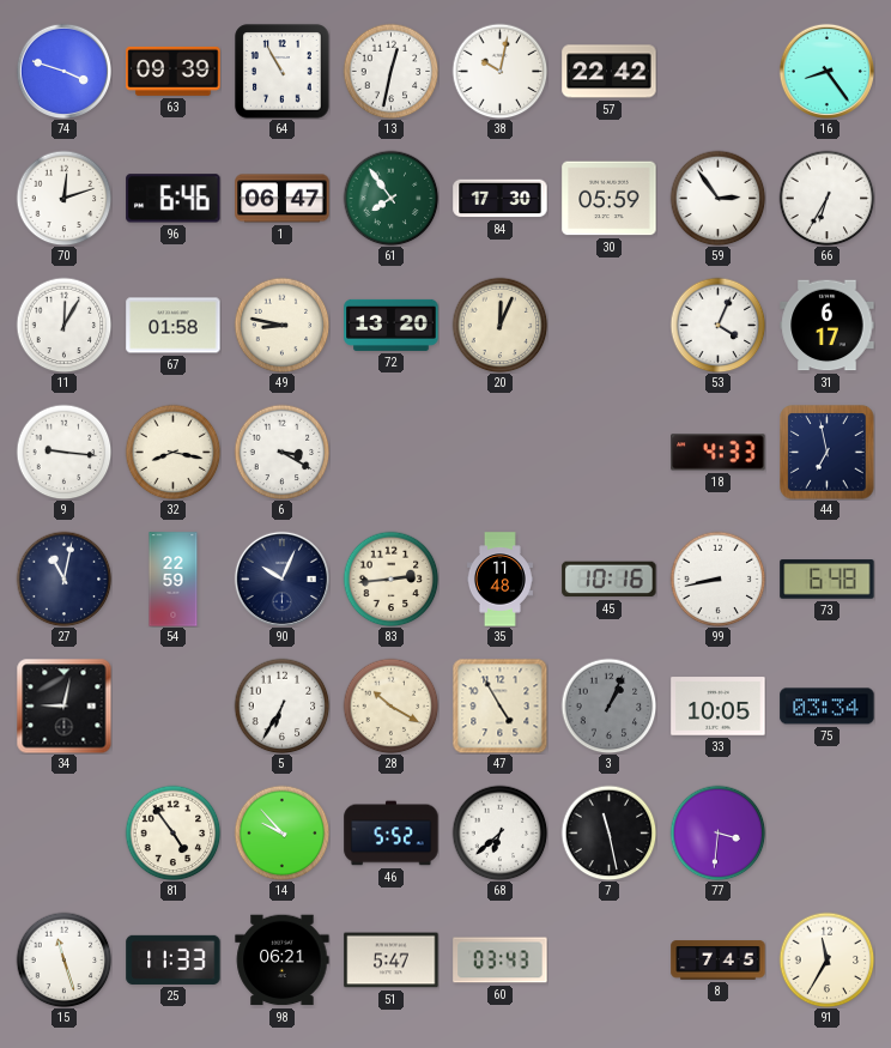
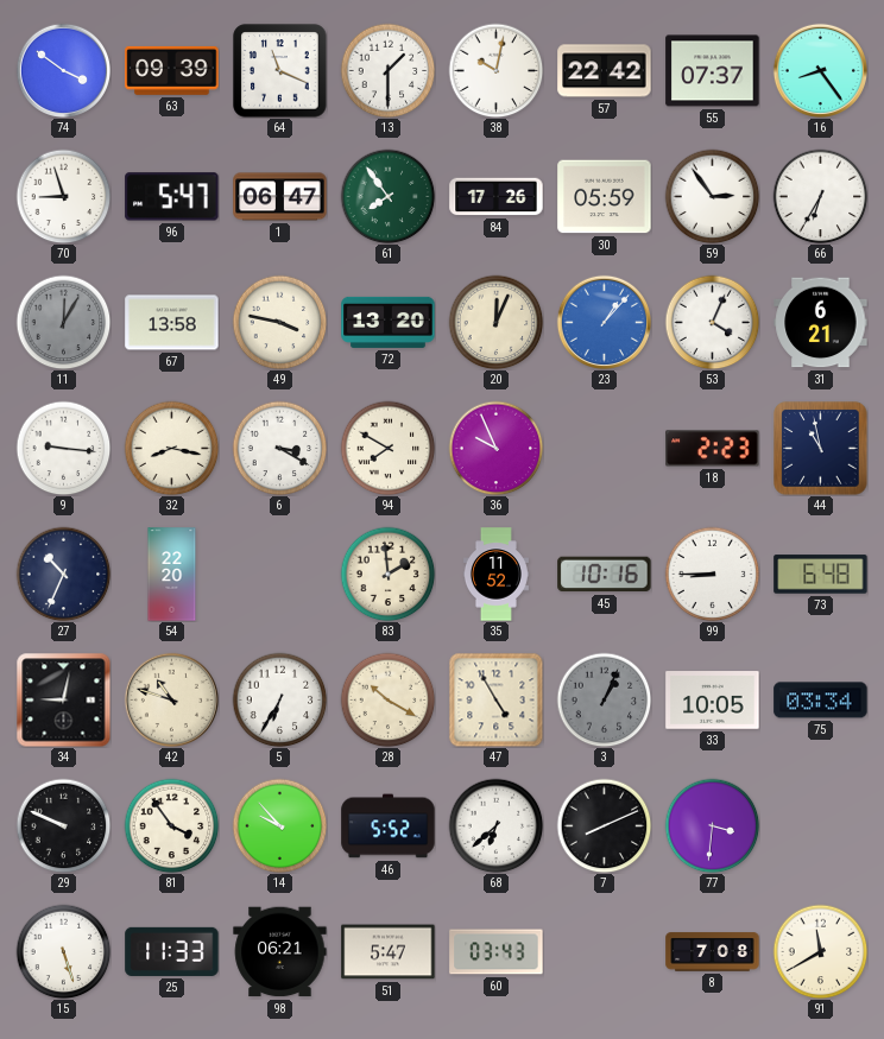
74: 3:48 -> 3:51
64: 10:55 -> 11:19
13: 12:32 -> 1:30
55: none -> 07:37
70: 12:12 -> 8:57
96: 6:46 -> 5:47
84: 17:30 -> 17:26
11 dial: white -> grey
67: 01:58 -> 13:58
49: 8:47 -> 3:47
23: none -> 1:07
31: 6:17 -> 6:21
94: none -> 7:50
36: none -> 9:56
18: 4:33 -> 2:23
44: 6:58 -> 10:58
27: 11:02 -> 10:34
54: 22:59 -> 22:20
90: 10:04 -> none
83: 2:44 -> 1:59
35: 11:48 -> 11:52
99: 8:43 -> 8:45
42: none -> 10:48
29: none -> 9:49
81: 4:54 -> 3:54
7: 11:28 -> 8:11
15: 11:27 -> 5:27
8: 7:45 -> 7:08
91: 11:35 -> 11:40
